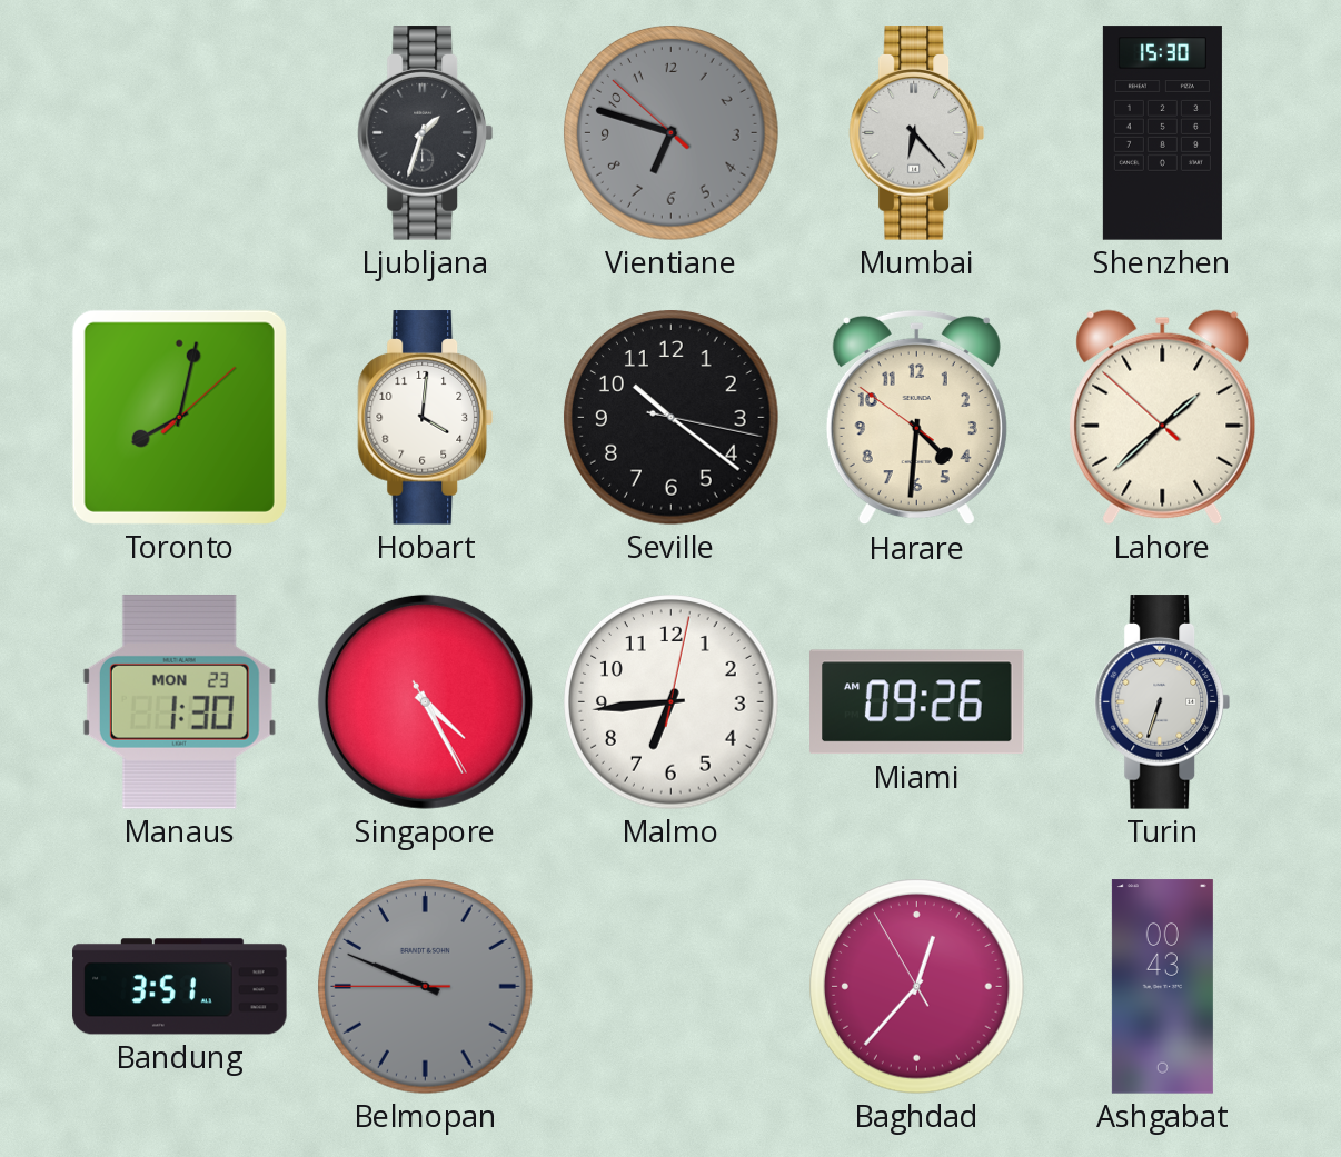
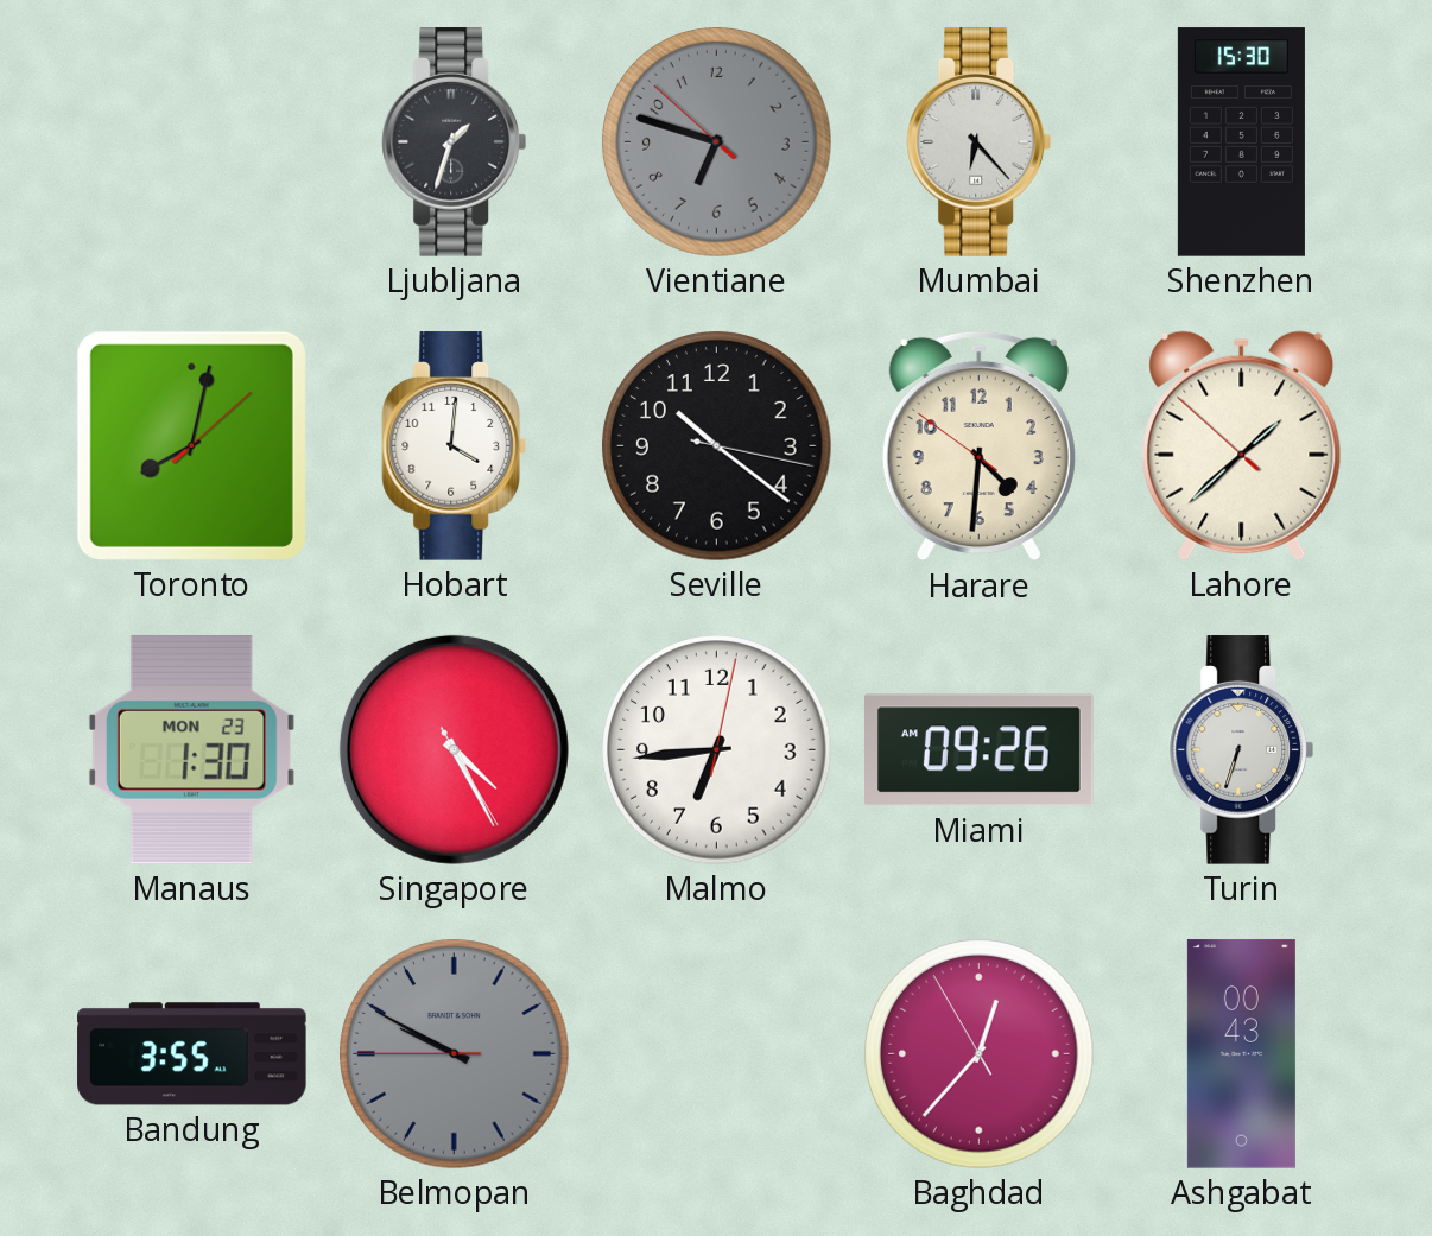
Bandung: 3:51 -> 3:55
Belmopan: 9:48 -> 9:49
